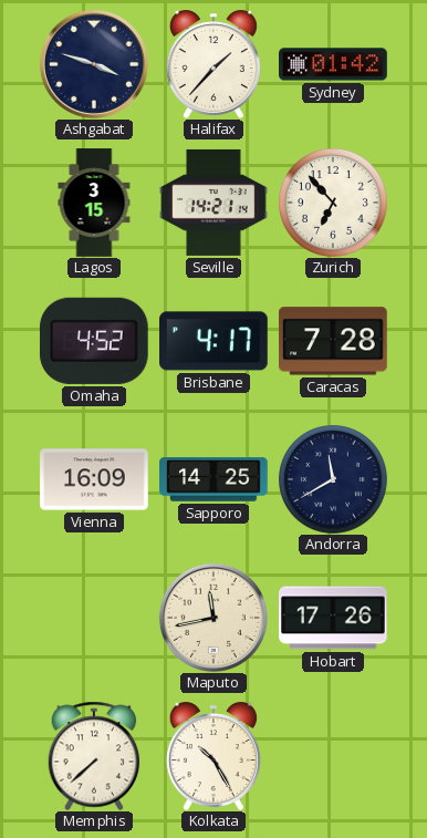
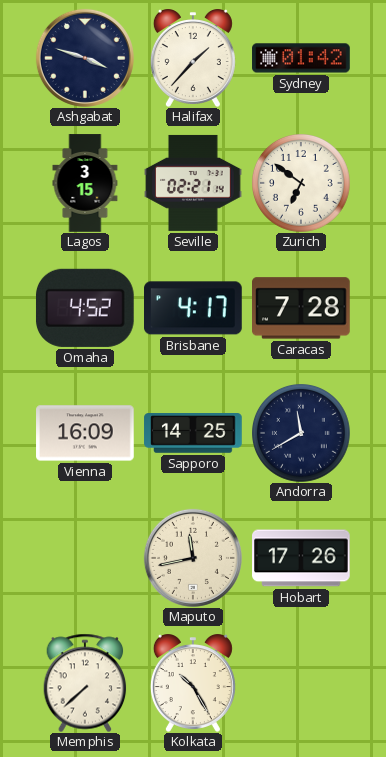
Seville: 14:21 -> 02:21
Zurich: 6:53 -> 6:51
